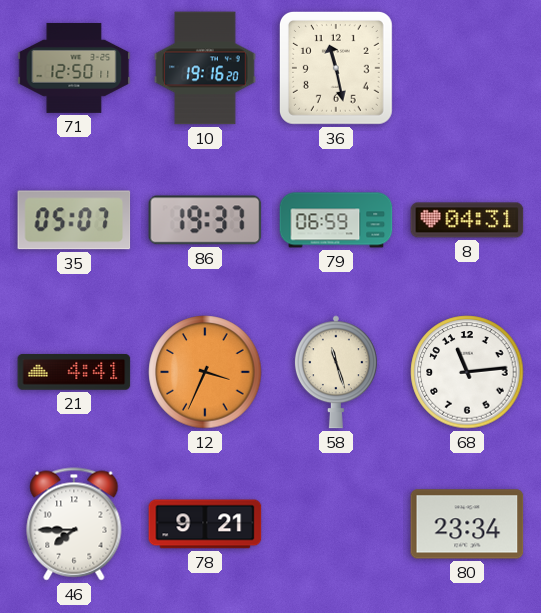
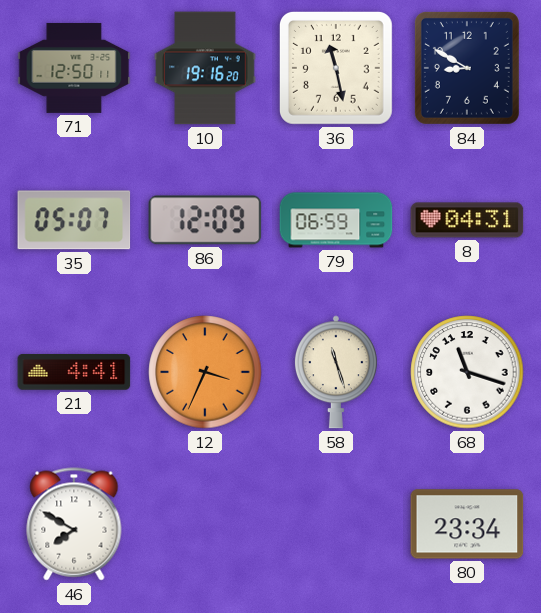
84: none -> 8:50
86: 19:37 -> 12:09
68: 11:14 -> 11:18
46: 7:45 -> 7:50
78: 9:21 -> none
